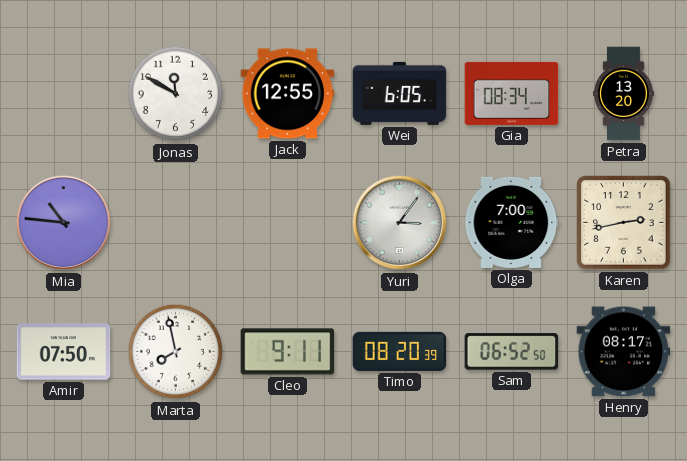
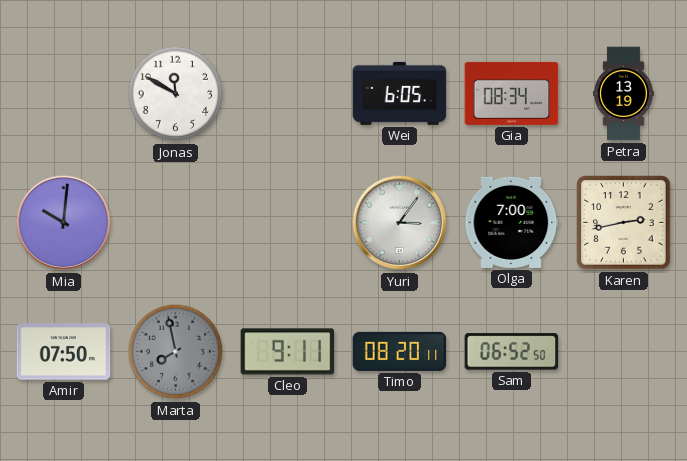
Jack: 12:55 -> none
Petra: 13:20 -> 13:19
Mia: 10:46 -> 10:01
Marta dial: white -> grey
Timo: 08:20:39 -> 08:20:11
Henry: 08:17 -> none
